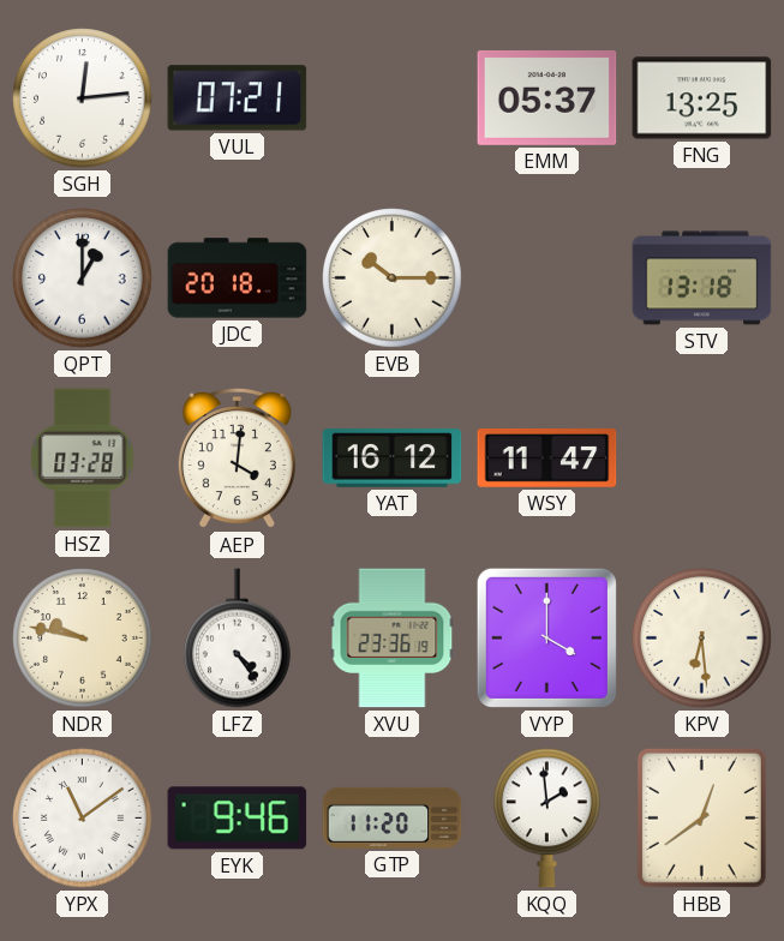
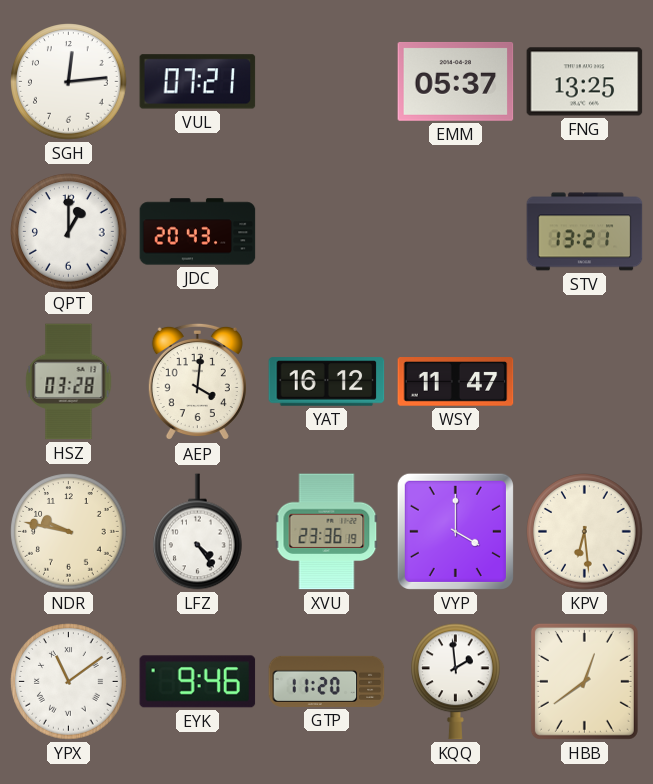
JDC: 20:18 -> 20:43
EVB: 10:15 -> none
STV: 13:18 -> 13:21
